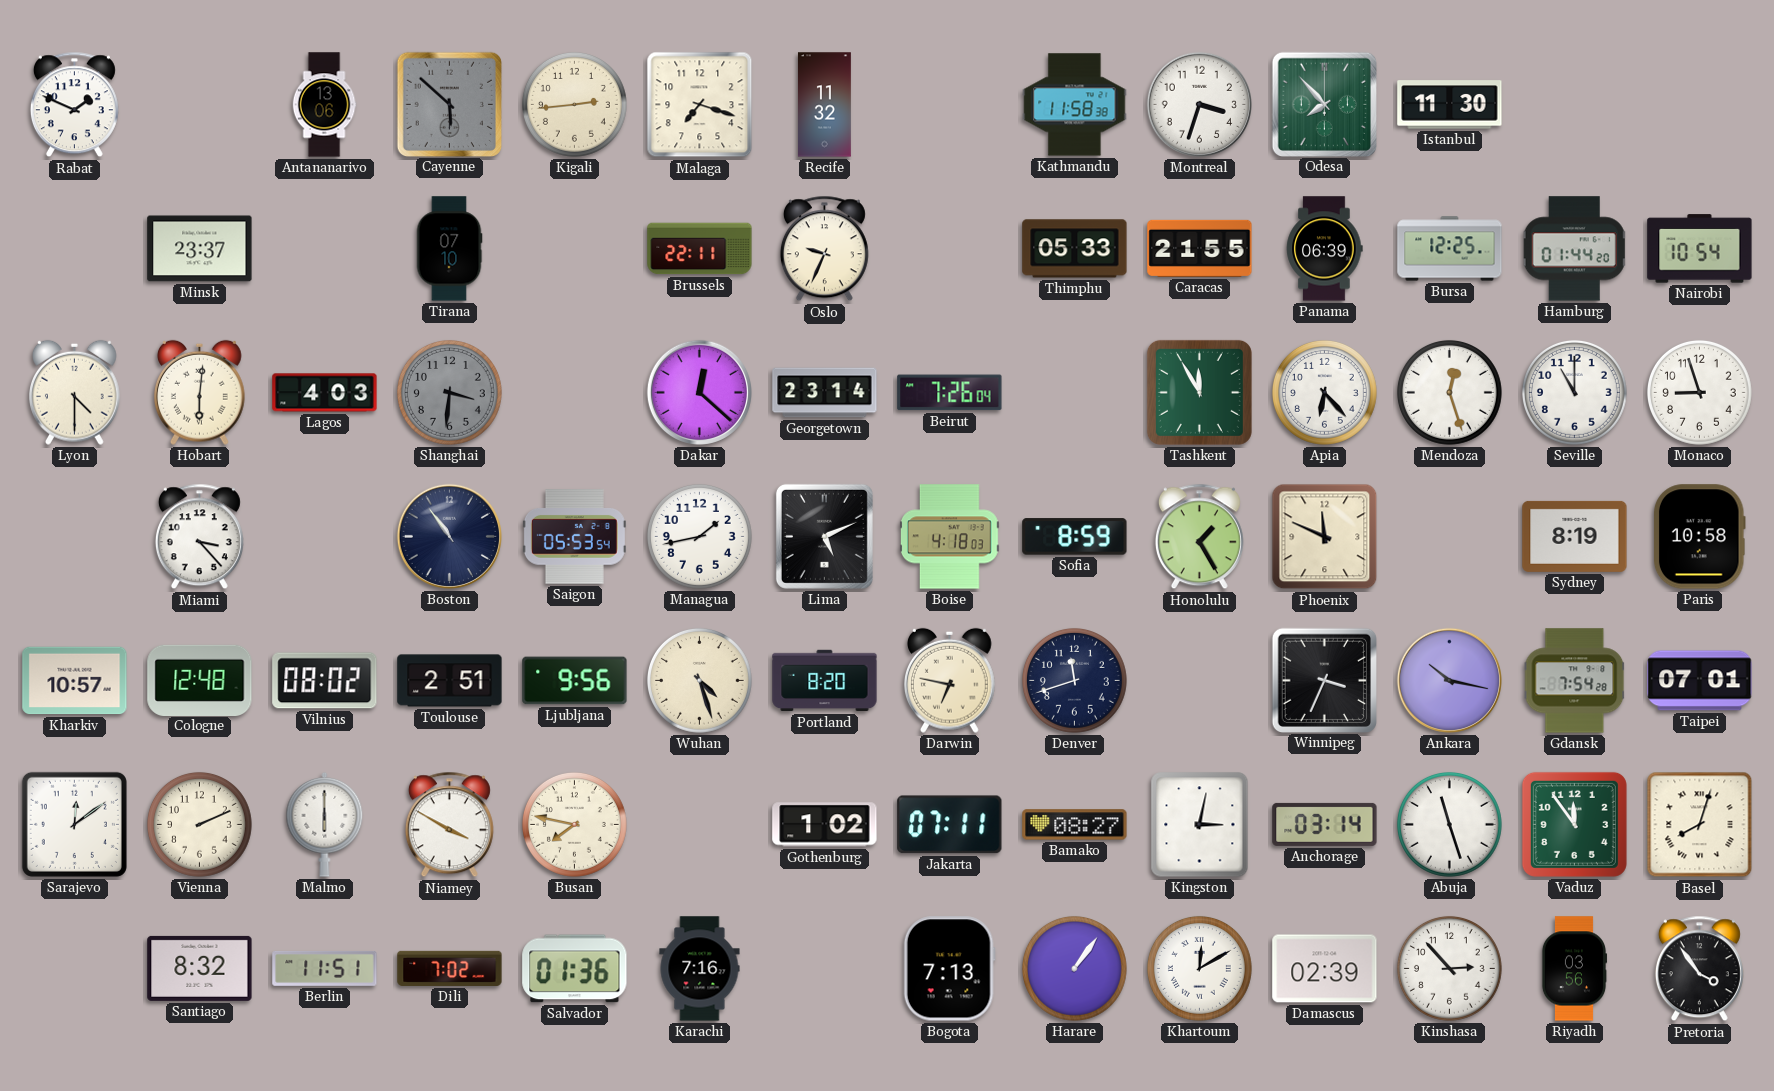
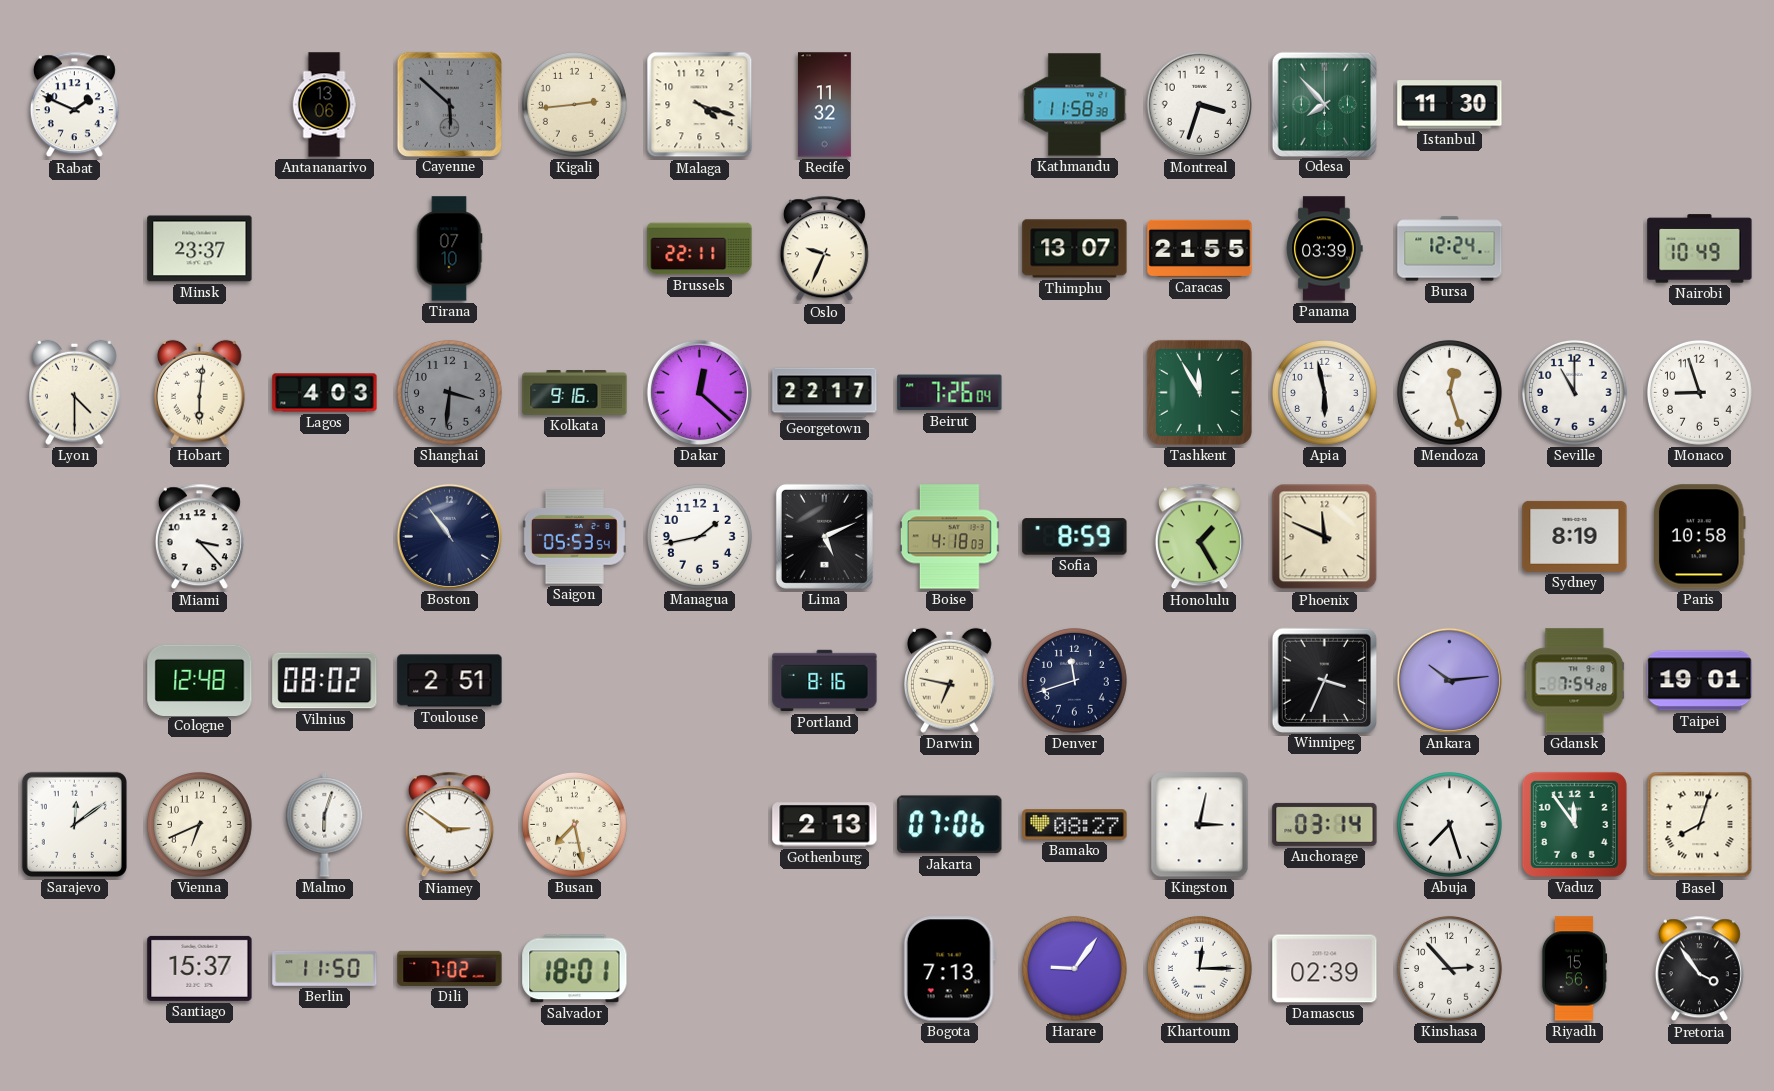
Malaga: 7:18 -> 4:18
Thimphu: 05:33 -> 13:07
Panama: 06:39 -> 03:39
Bursa: 12:25 -> 12:24
Hamburg: 01:44 -> none
Nairobi: 10:54 -> 10:49
Kolkata: none -> 9:16
Georgetown: 23:14 -> 22:17
Apia: 6:23 -> 5:58
Kharkiv: 10:57 -> none
Ljubljana: 9:56 -> none
Wuhan: 4:27 -> none
Portland: 8:20 -> 8:16
Ankara: 10:17 -> 10:14
Taipei: 07:01 -> 19:01
Vienna: 2:11 -> 6:41
Malmo: 6:00 -> 6:03
Niamey: 3:50 -> 2:51
Busan: 7:47 -> 7:28
Gothenburg: 1:02 -> 2:13
Jakarta: 07:11 -> 07:06
Abuja: 11:27 -> 7:27
Santiago: 8:32 -> 15:37
Berlin: 11:51 -> 11:50
Salvador: 01:36 -> 18:01
Karachi: 7:16 -> none
Harare: 1:06 -> 9:06
Khartoum: 12:10 -> 12:15
Riyadh: 03:56 -> 15:56
